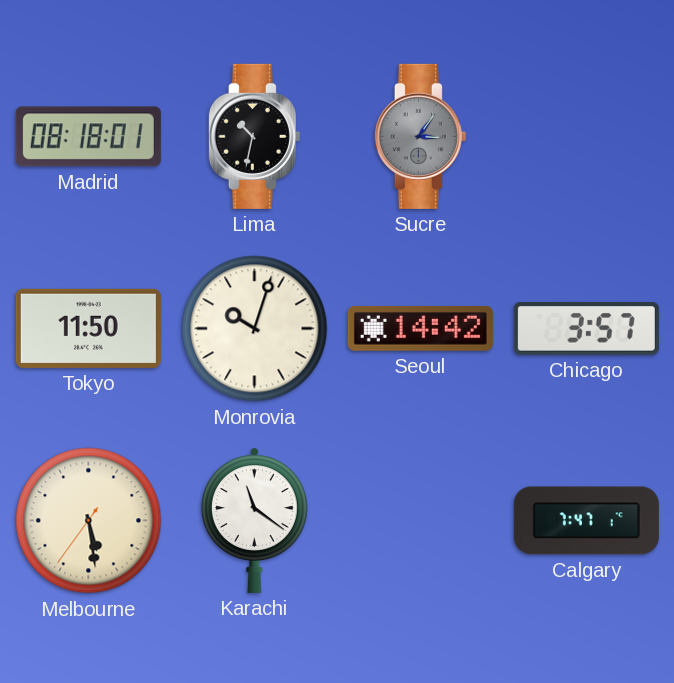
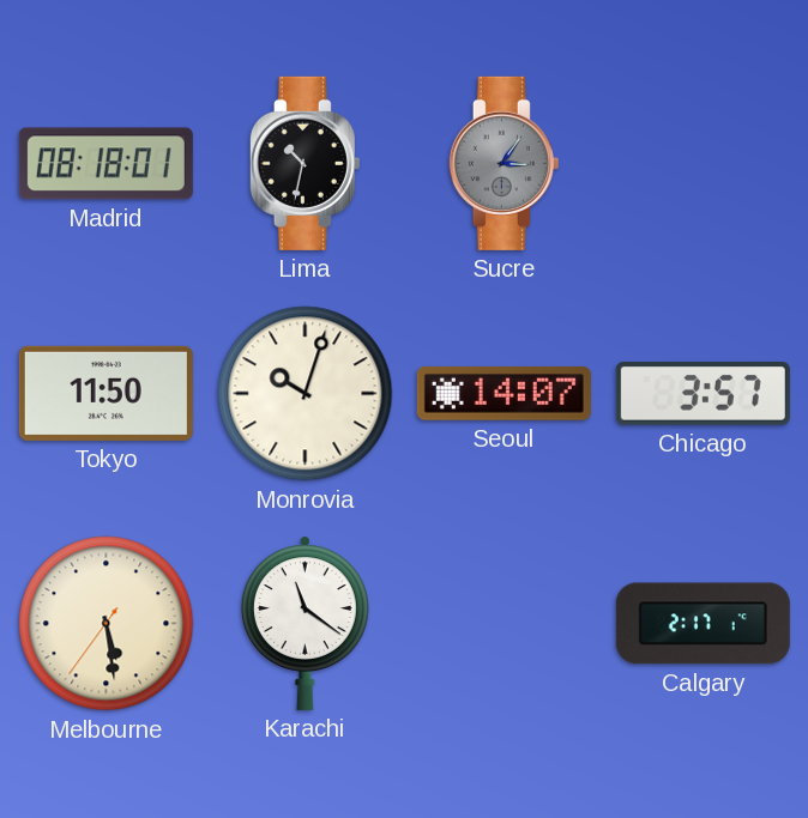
Seoul: 14:42 -> 14:07
Calgary: 7:47 -> 2:17
